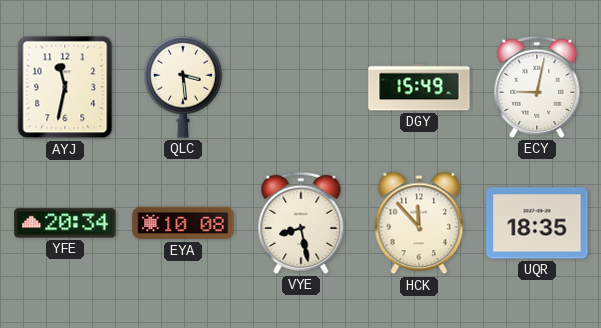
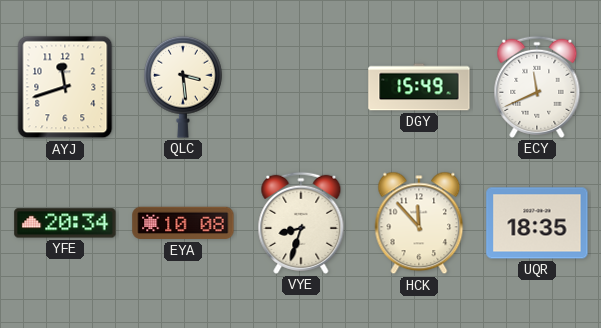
AYJ: 11:32 -> 11:42
ECY: 9:02 -> 11:41
VYE: 8:28 -> 8:33
